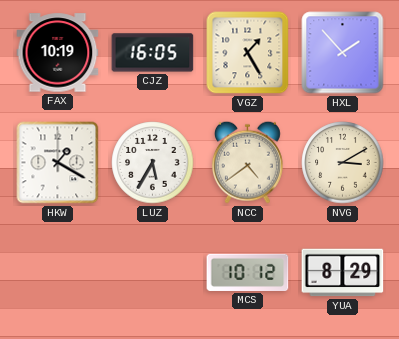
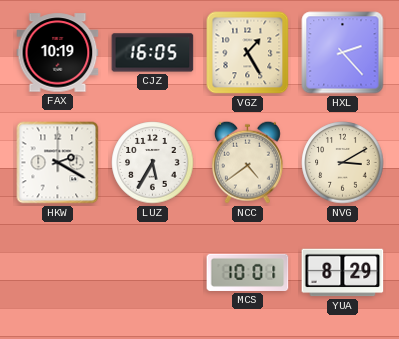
HXL: 1:53 -> 2:23
HKW: 1:20 -> 2:20
MCS: 10:12 -> 10:01
